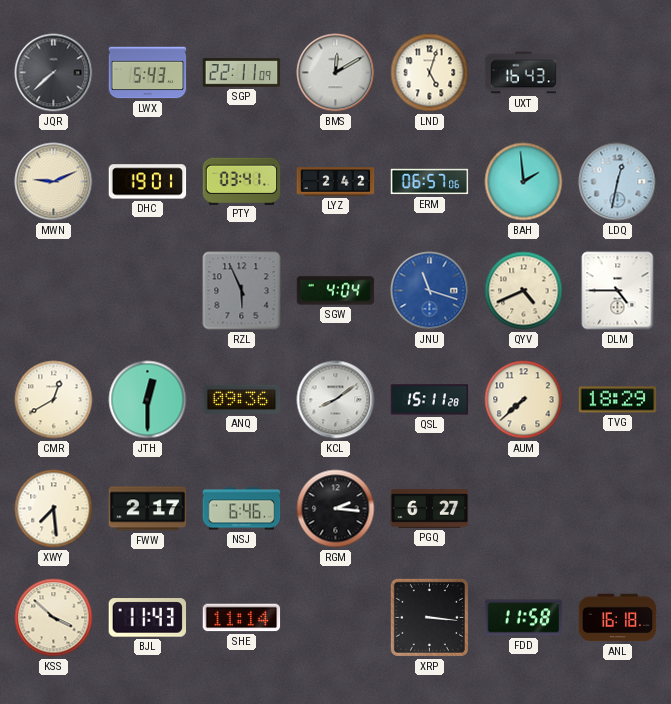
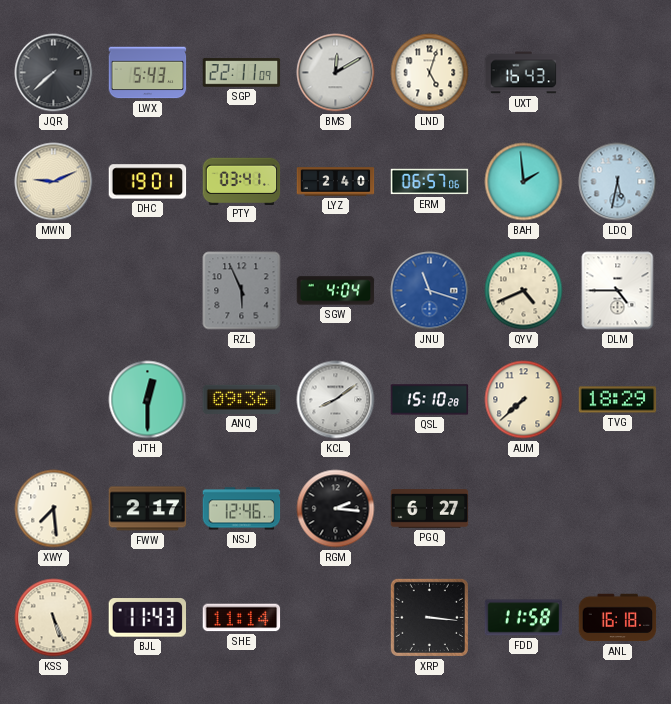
LYZ: 2:42 -> 2:40
LDQ: 12:32 -> 5:32
CMR: 12:40 -> none
QSL: 15:11 -> 15:10
NSJ: 6:46 -> 12:46
KSS: 3:52 -> 5:26
